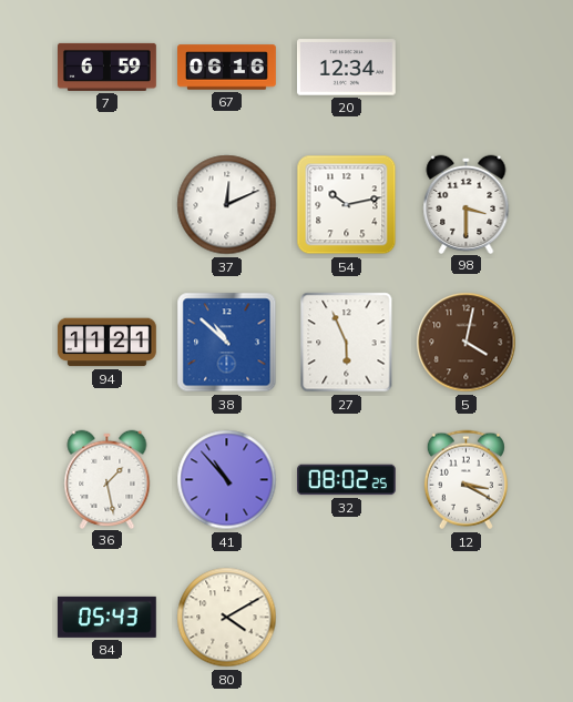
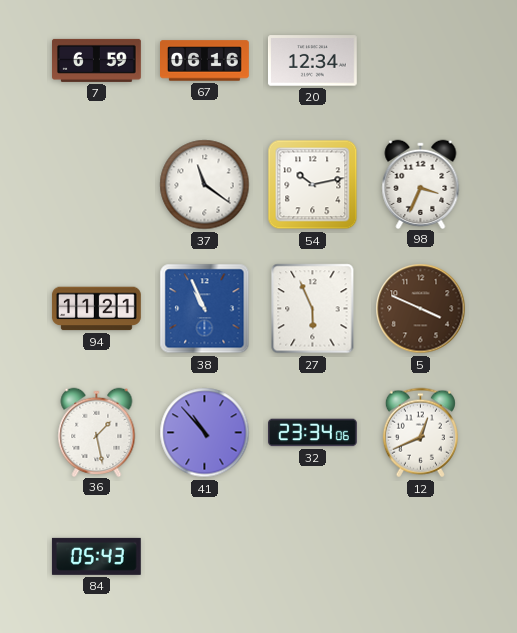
37: 12:11 -> 11:21
98: 3:30 -> 3:34
38: 10:52 -> 10:56
5: 4:02 -> 3:49
32: 08:02 -> 23:34
12: 3:20 -> 12:41
80: 4:10 -> none
